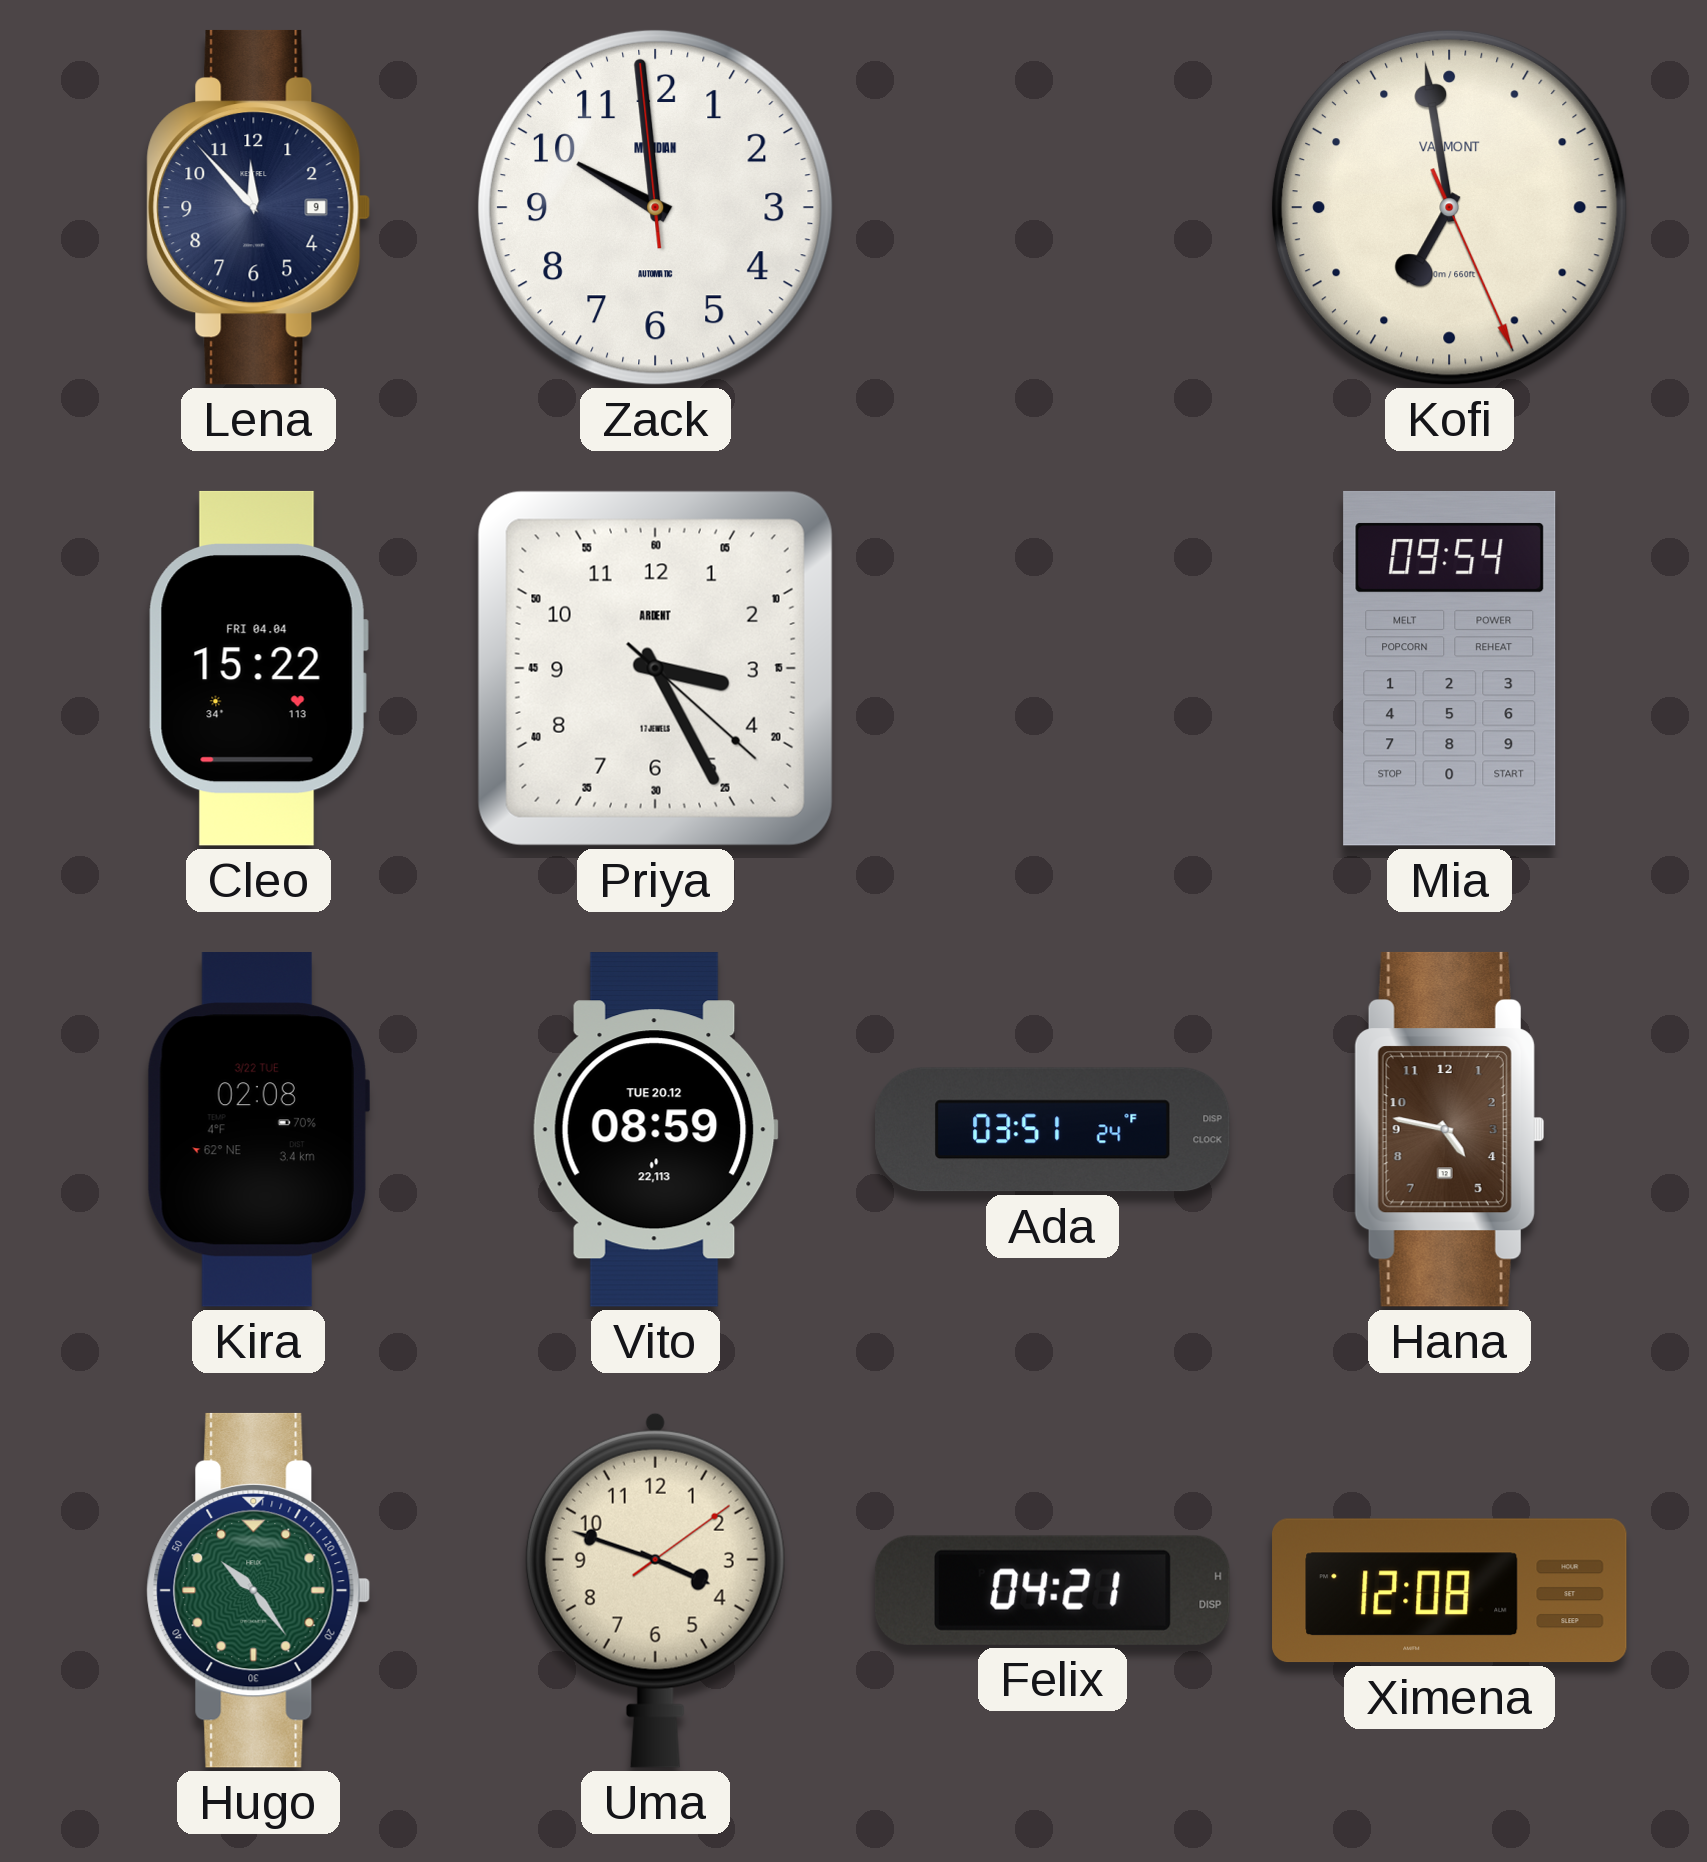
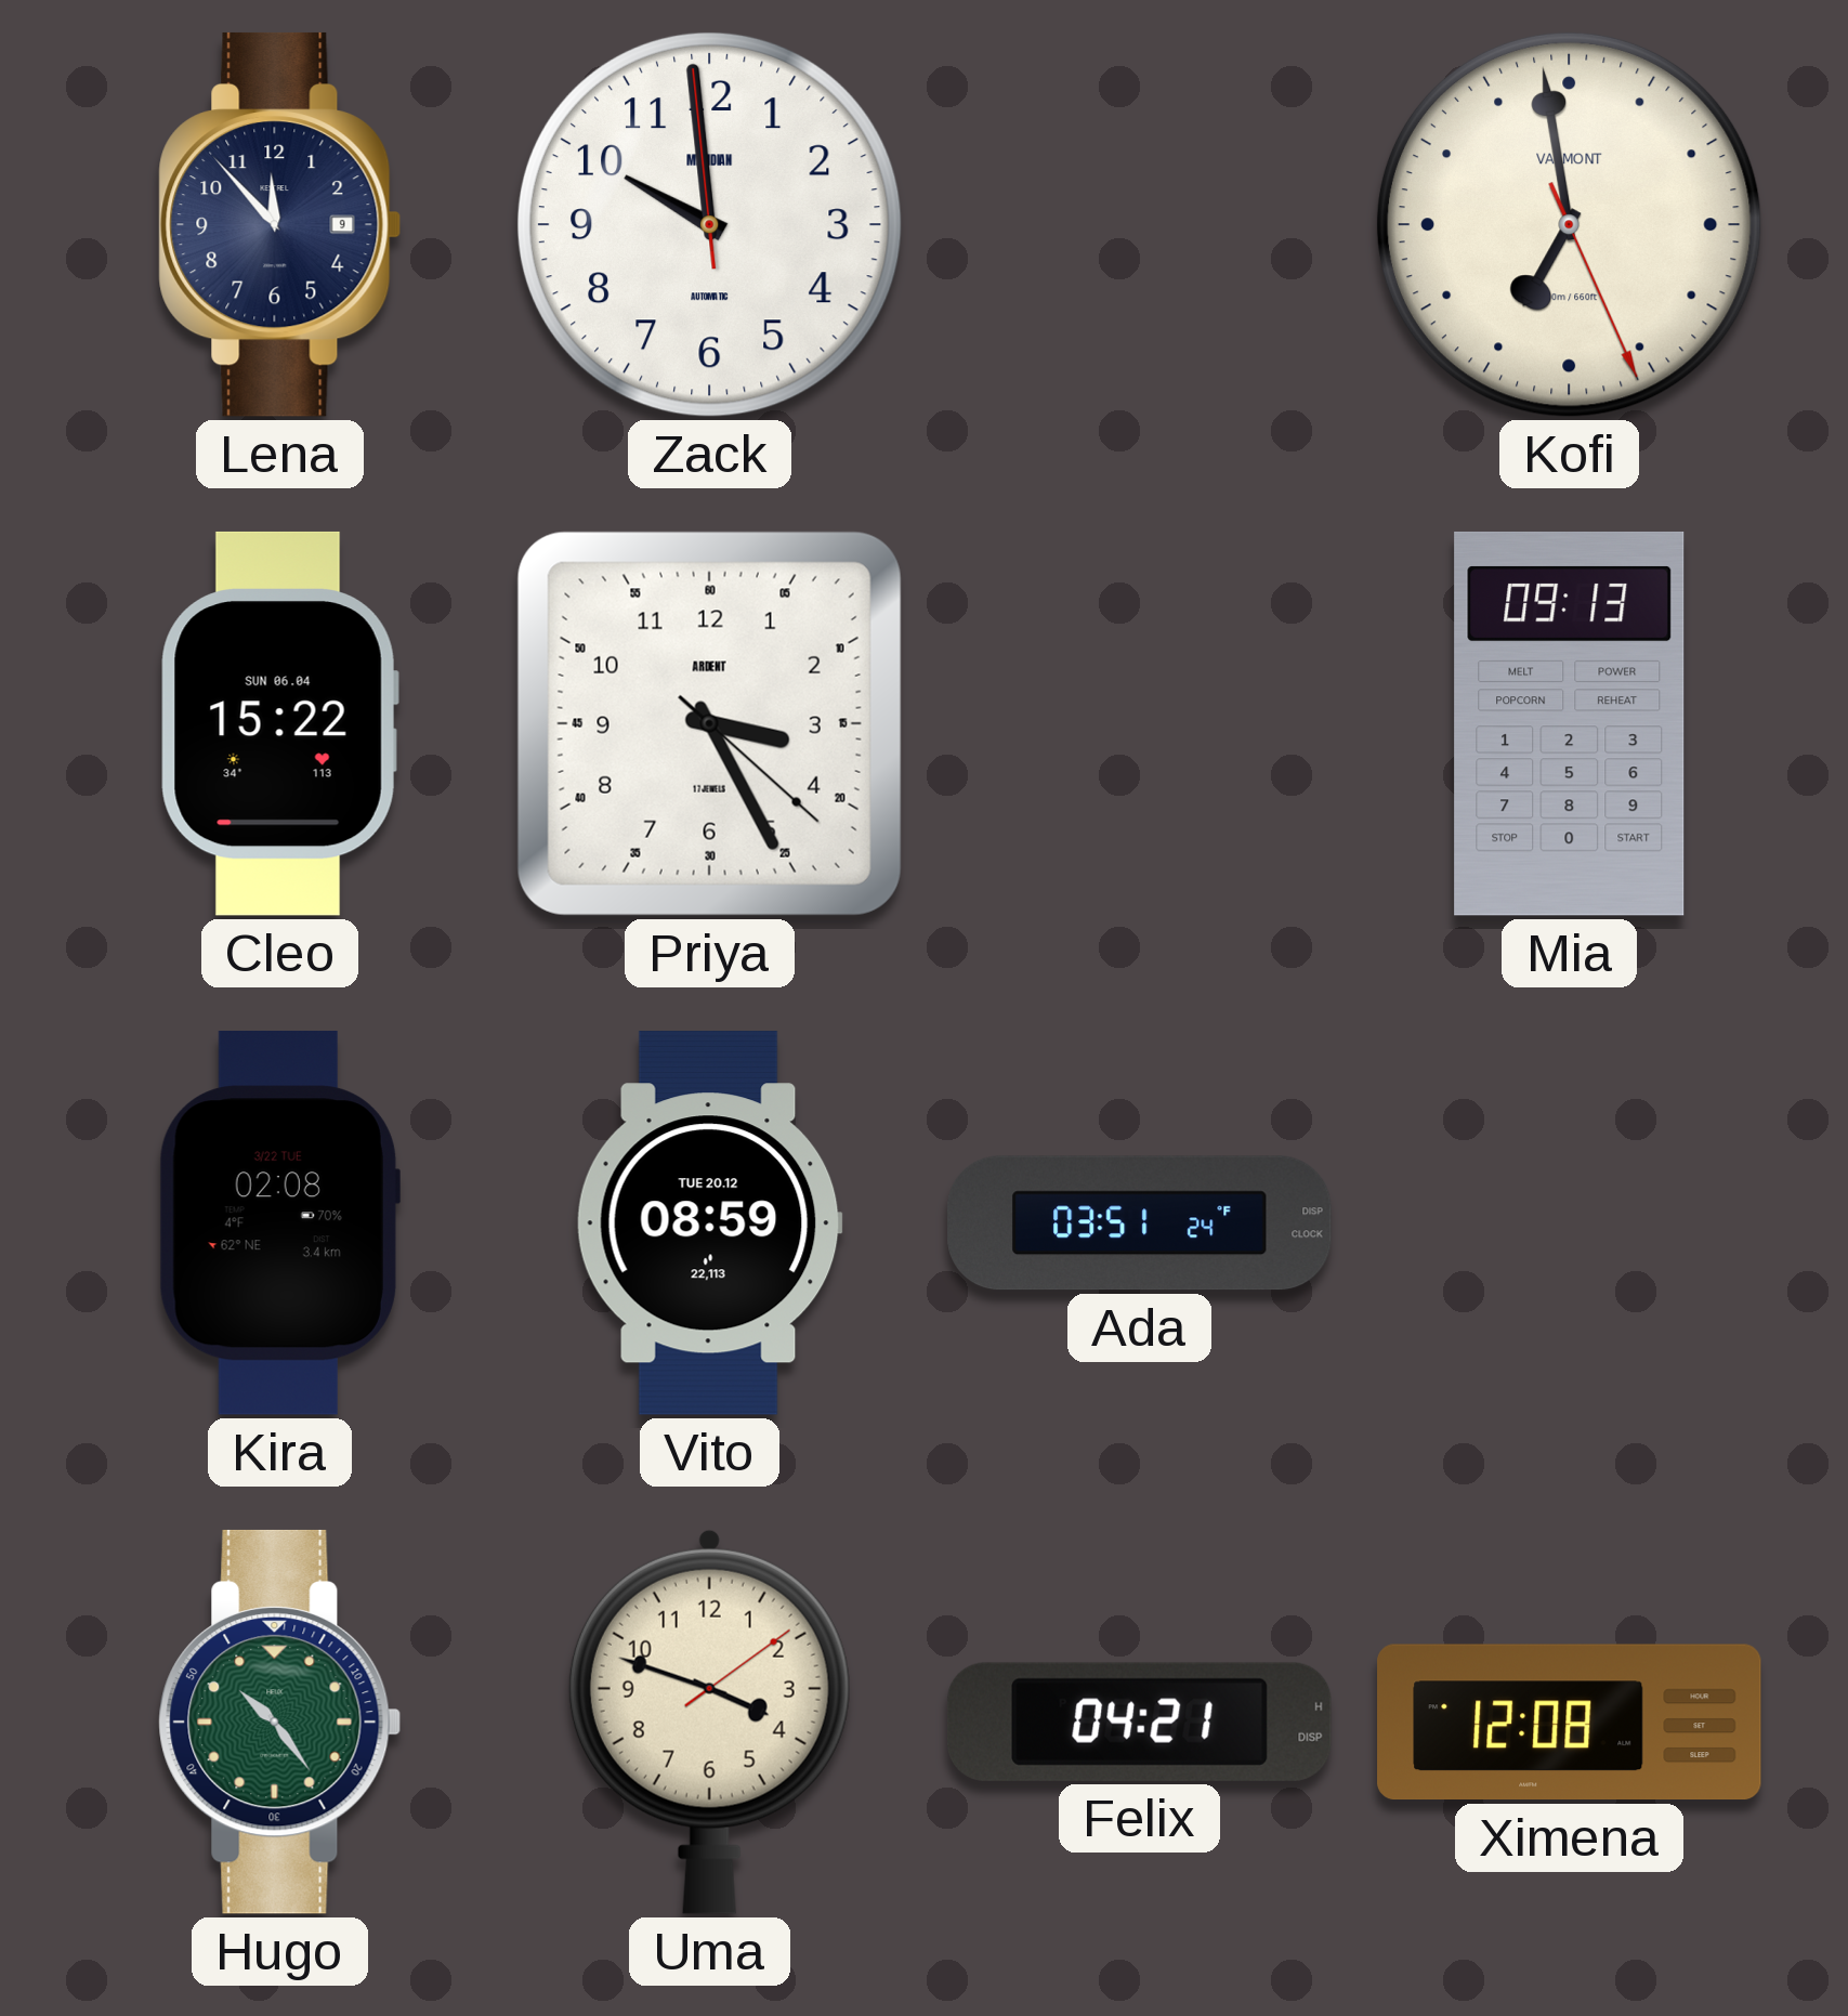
Cleo date: FRI 04.04 -> SUN 06.04
Mia: 09:54 -> 09:13
Hana: 4:47 -> none
